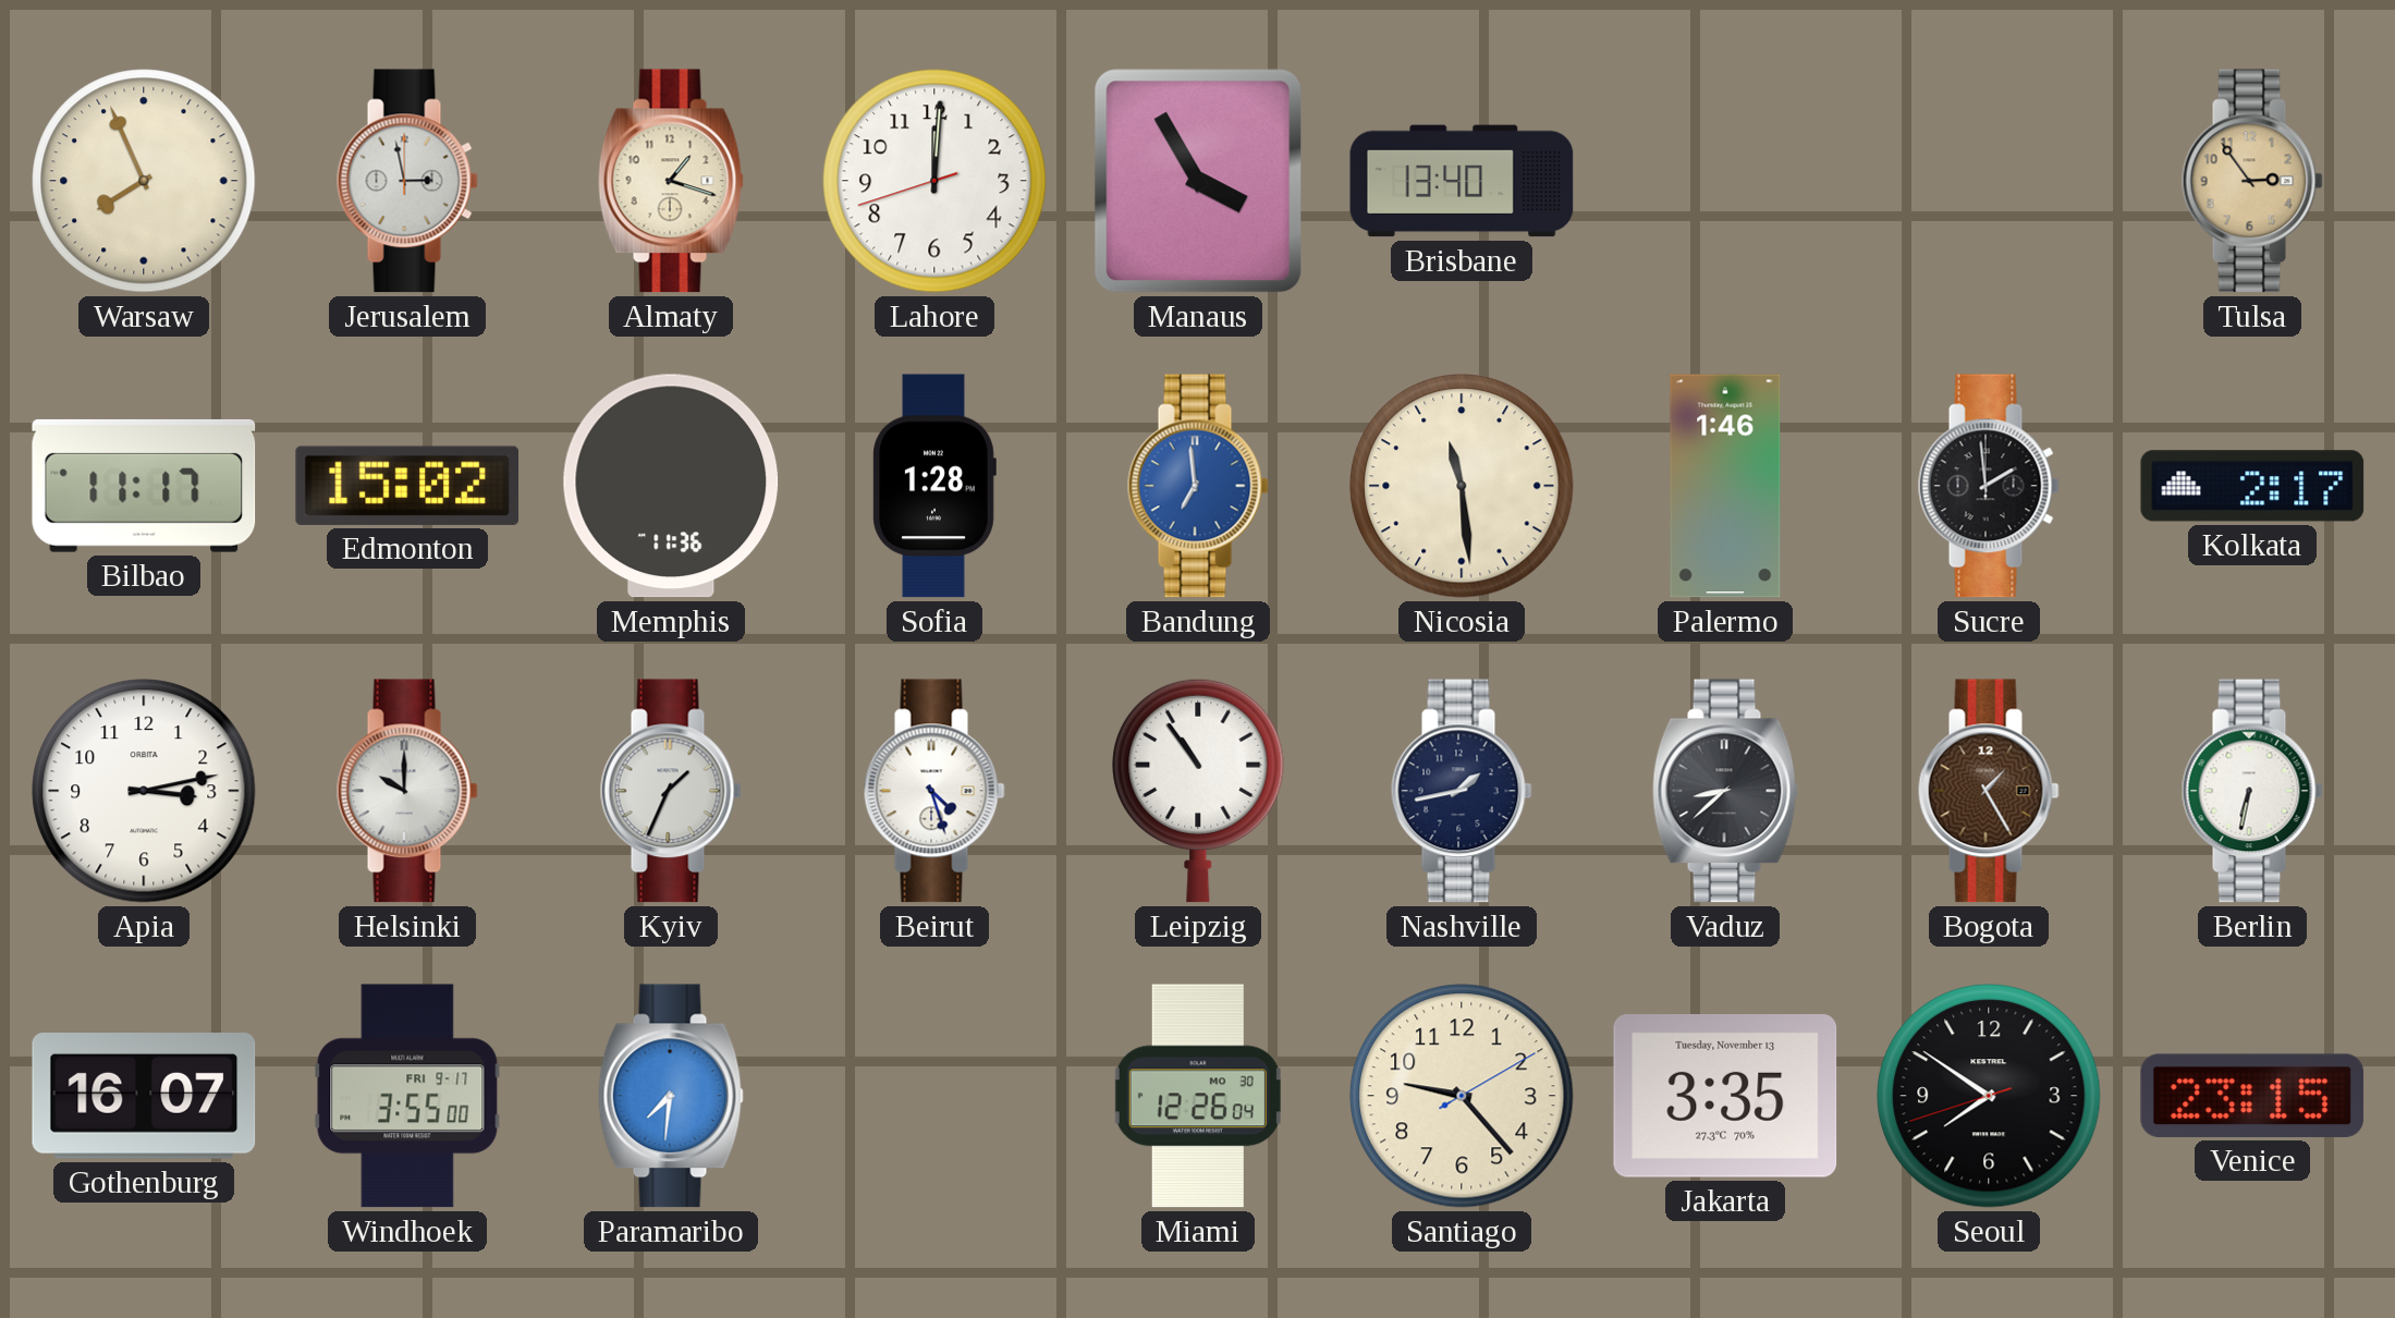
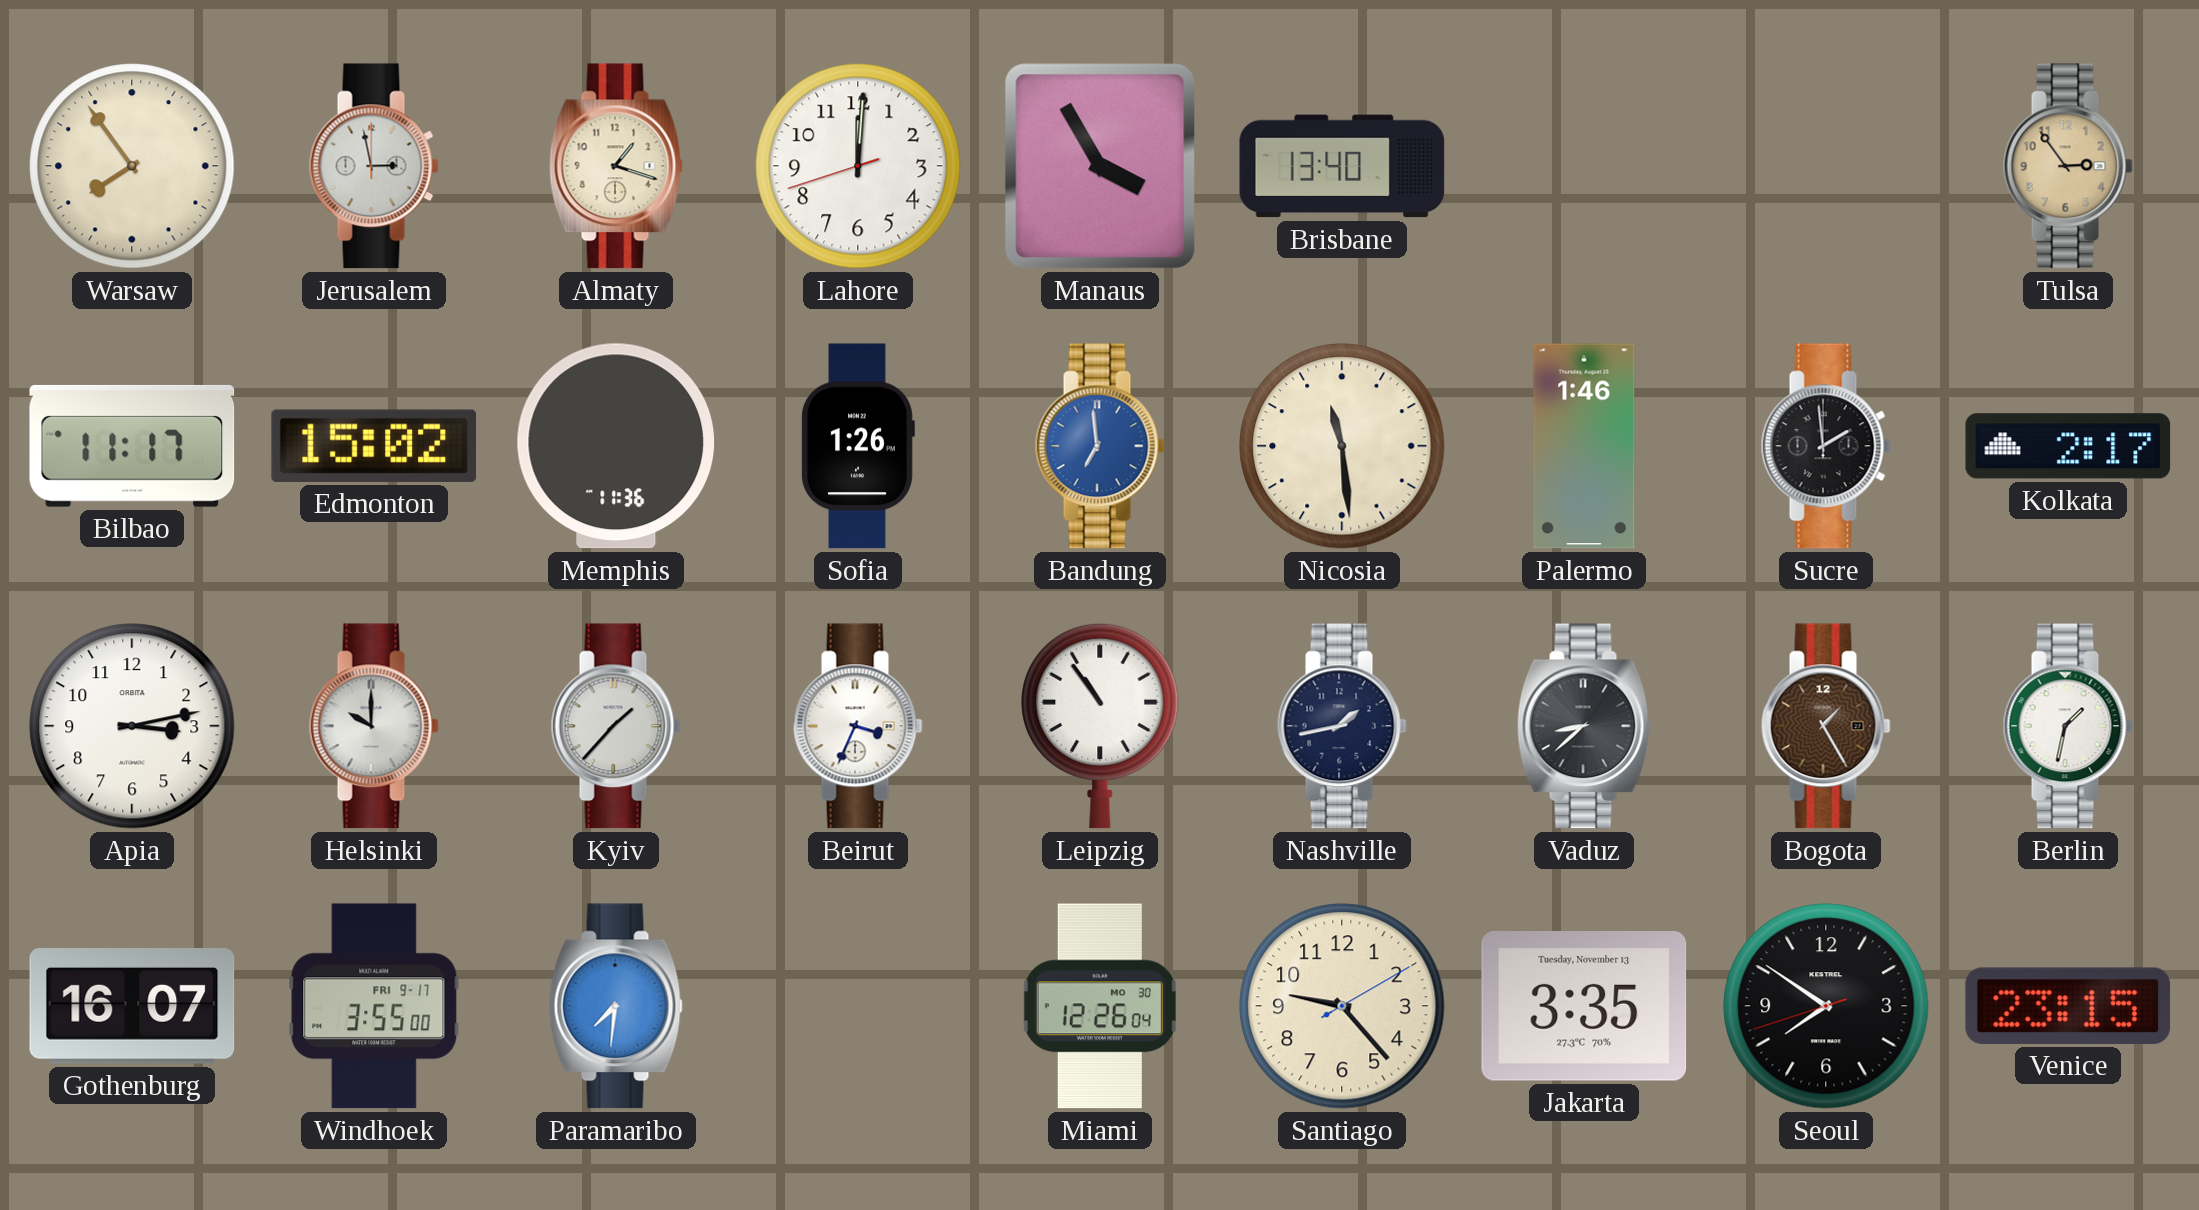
Warsaw: 7:56 -> 7:54
Sofia: 1:28 -> 1:26
Kyiv: 1:34 -> 1:37
Beirut: 4:27 -> 3:34
Berlin: 6:32 -> 1:32
